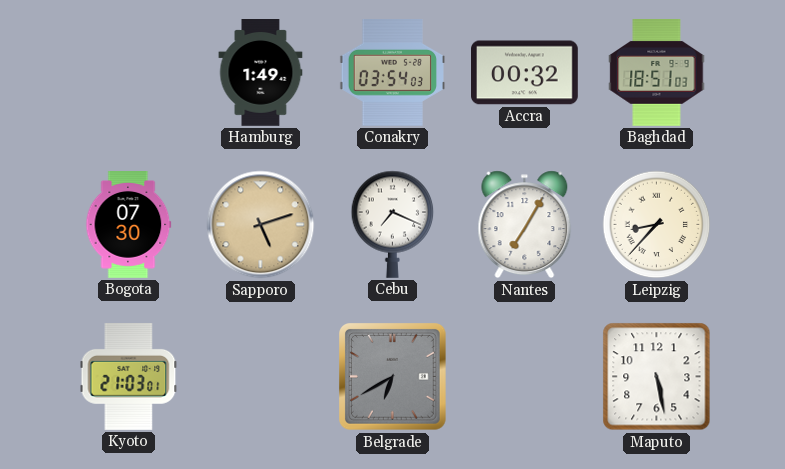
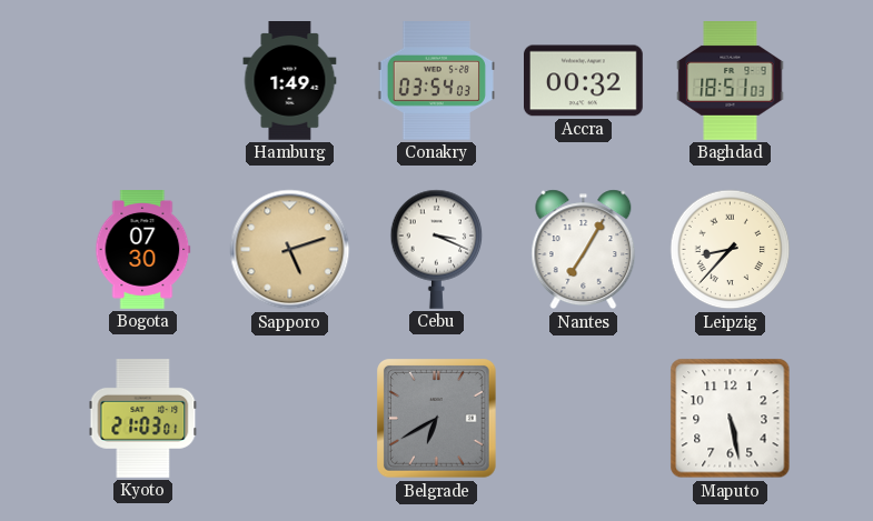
Cebu: 7:19 -> 3:19
